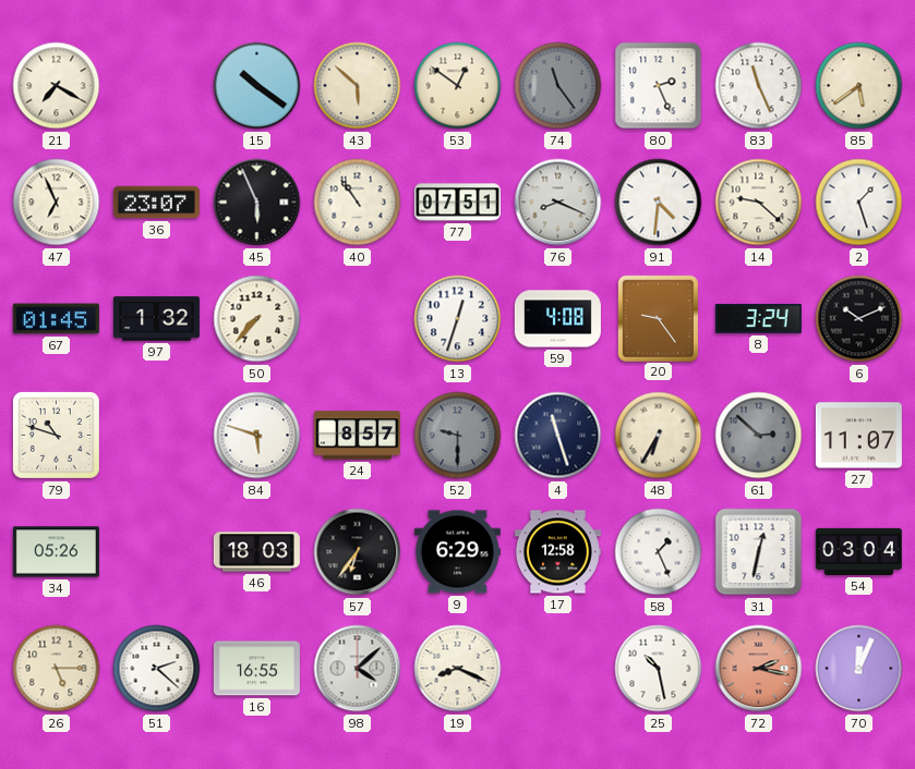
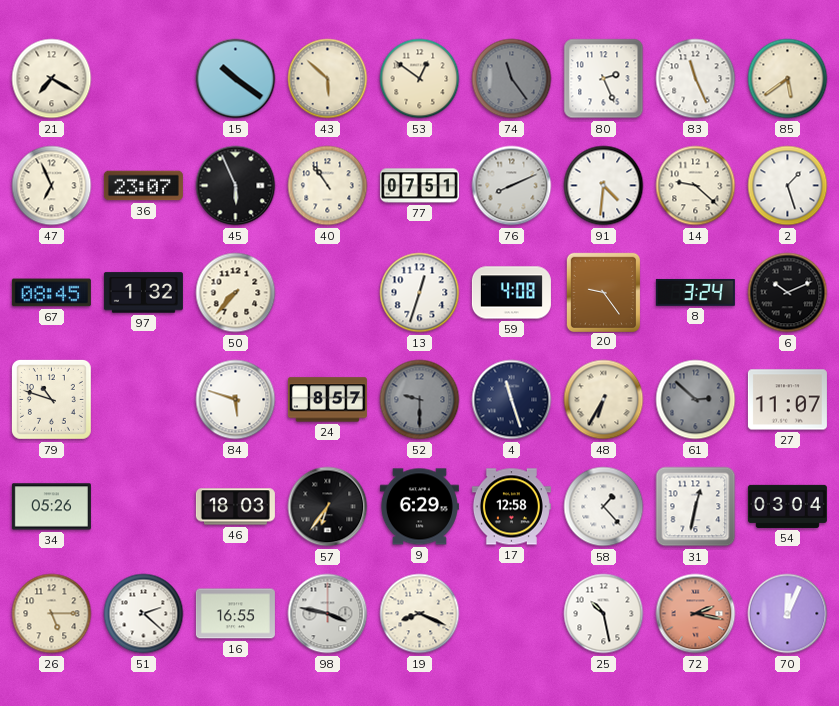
76: 8:19 -> 8:11
67: 01:45 -> 08:45
58: 1:26 -> 1:23
98: 4:08 -> 3:47
